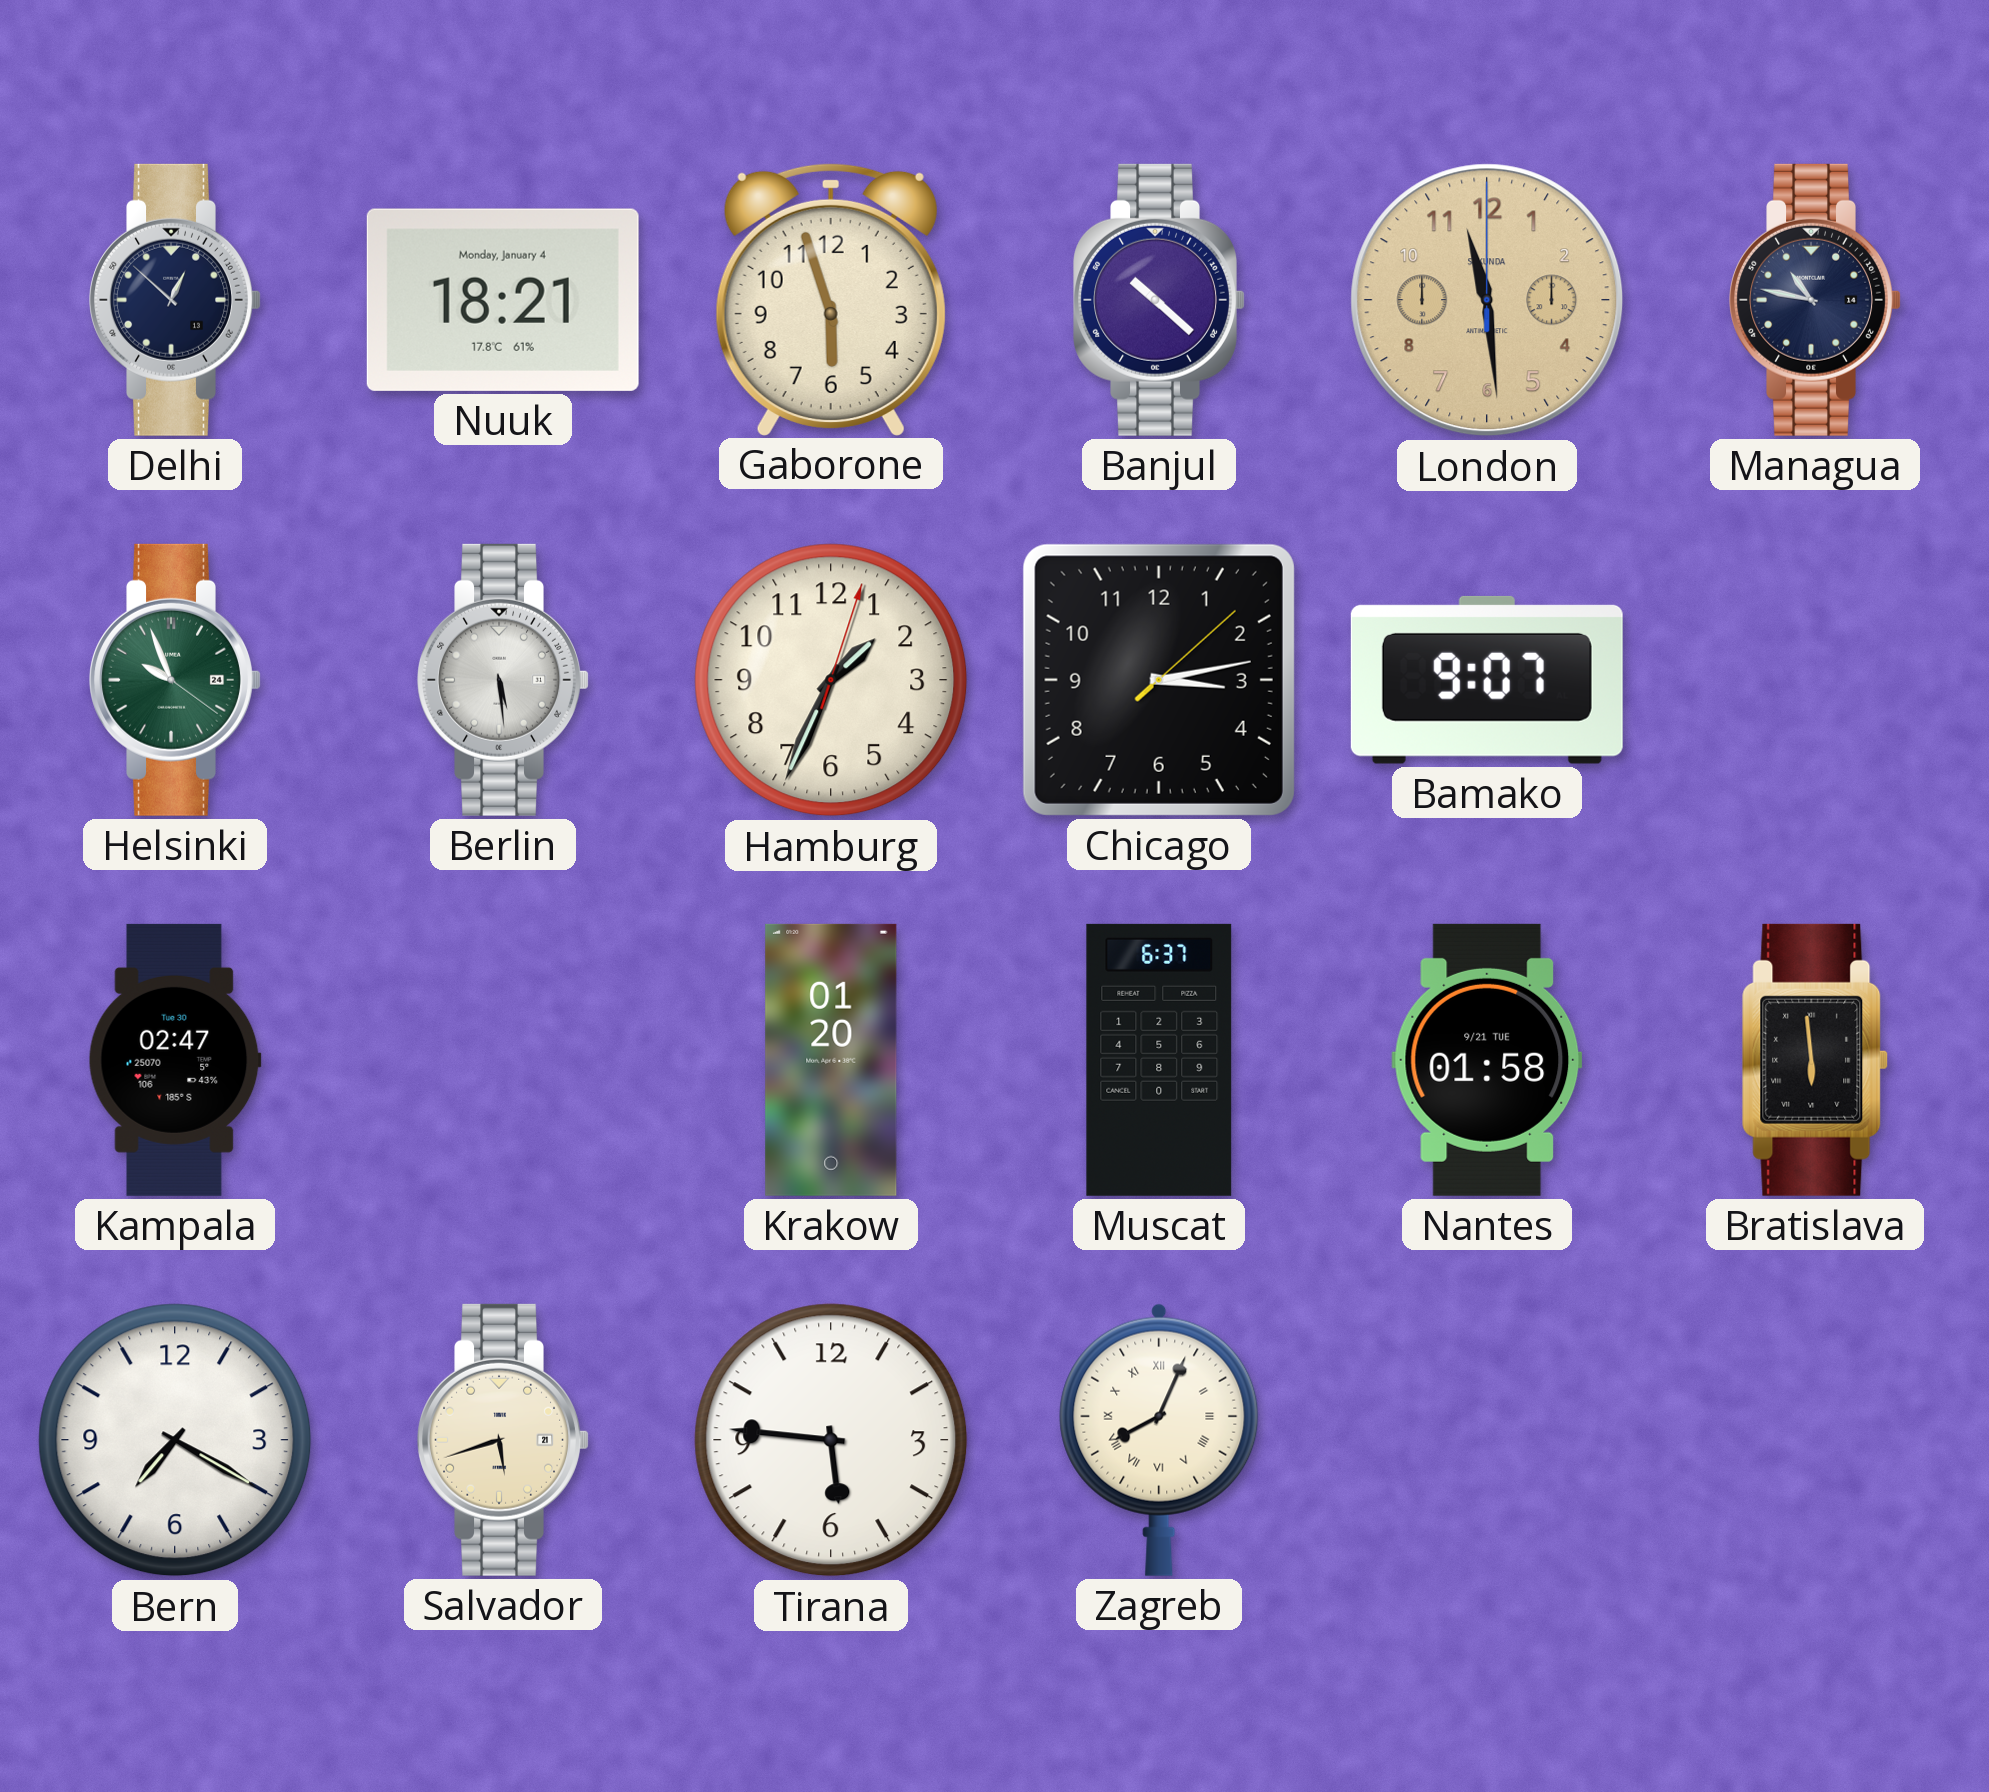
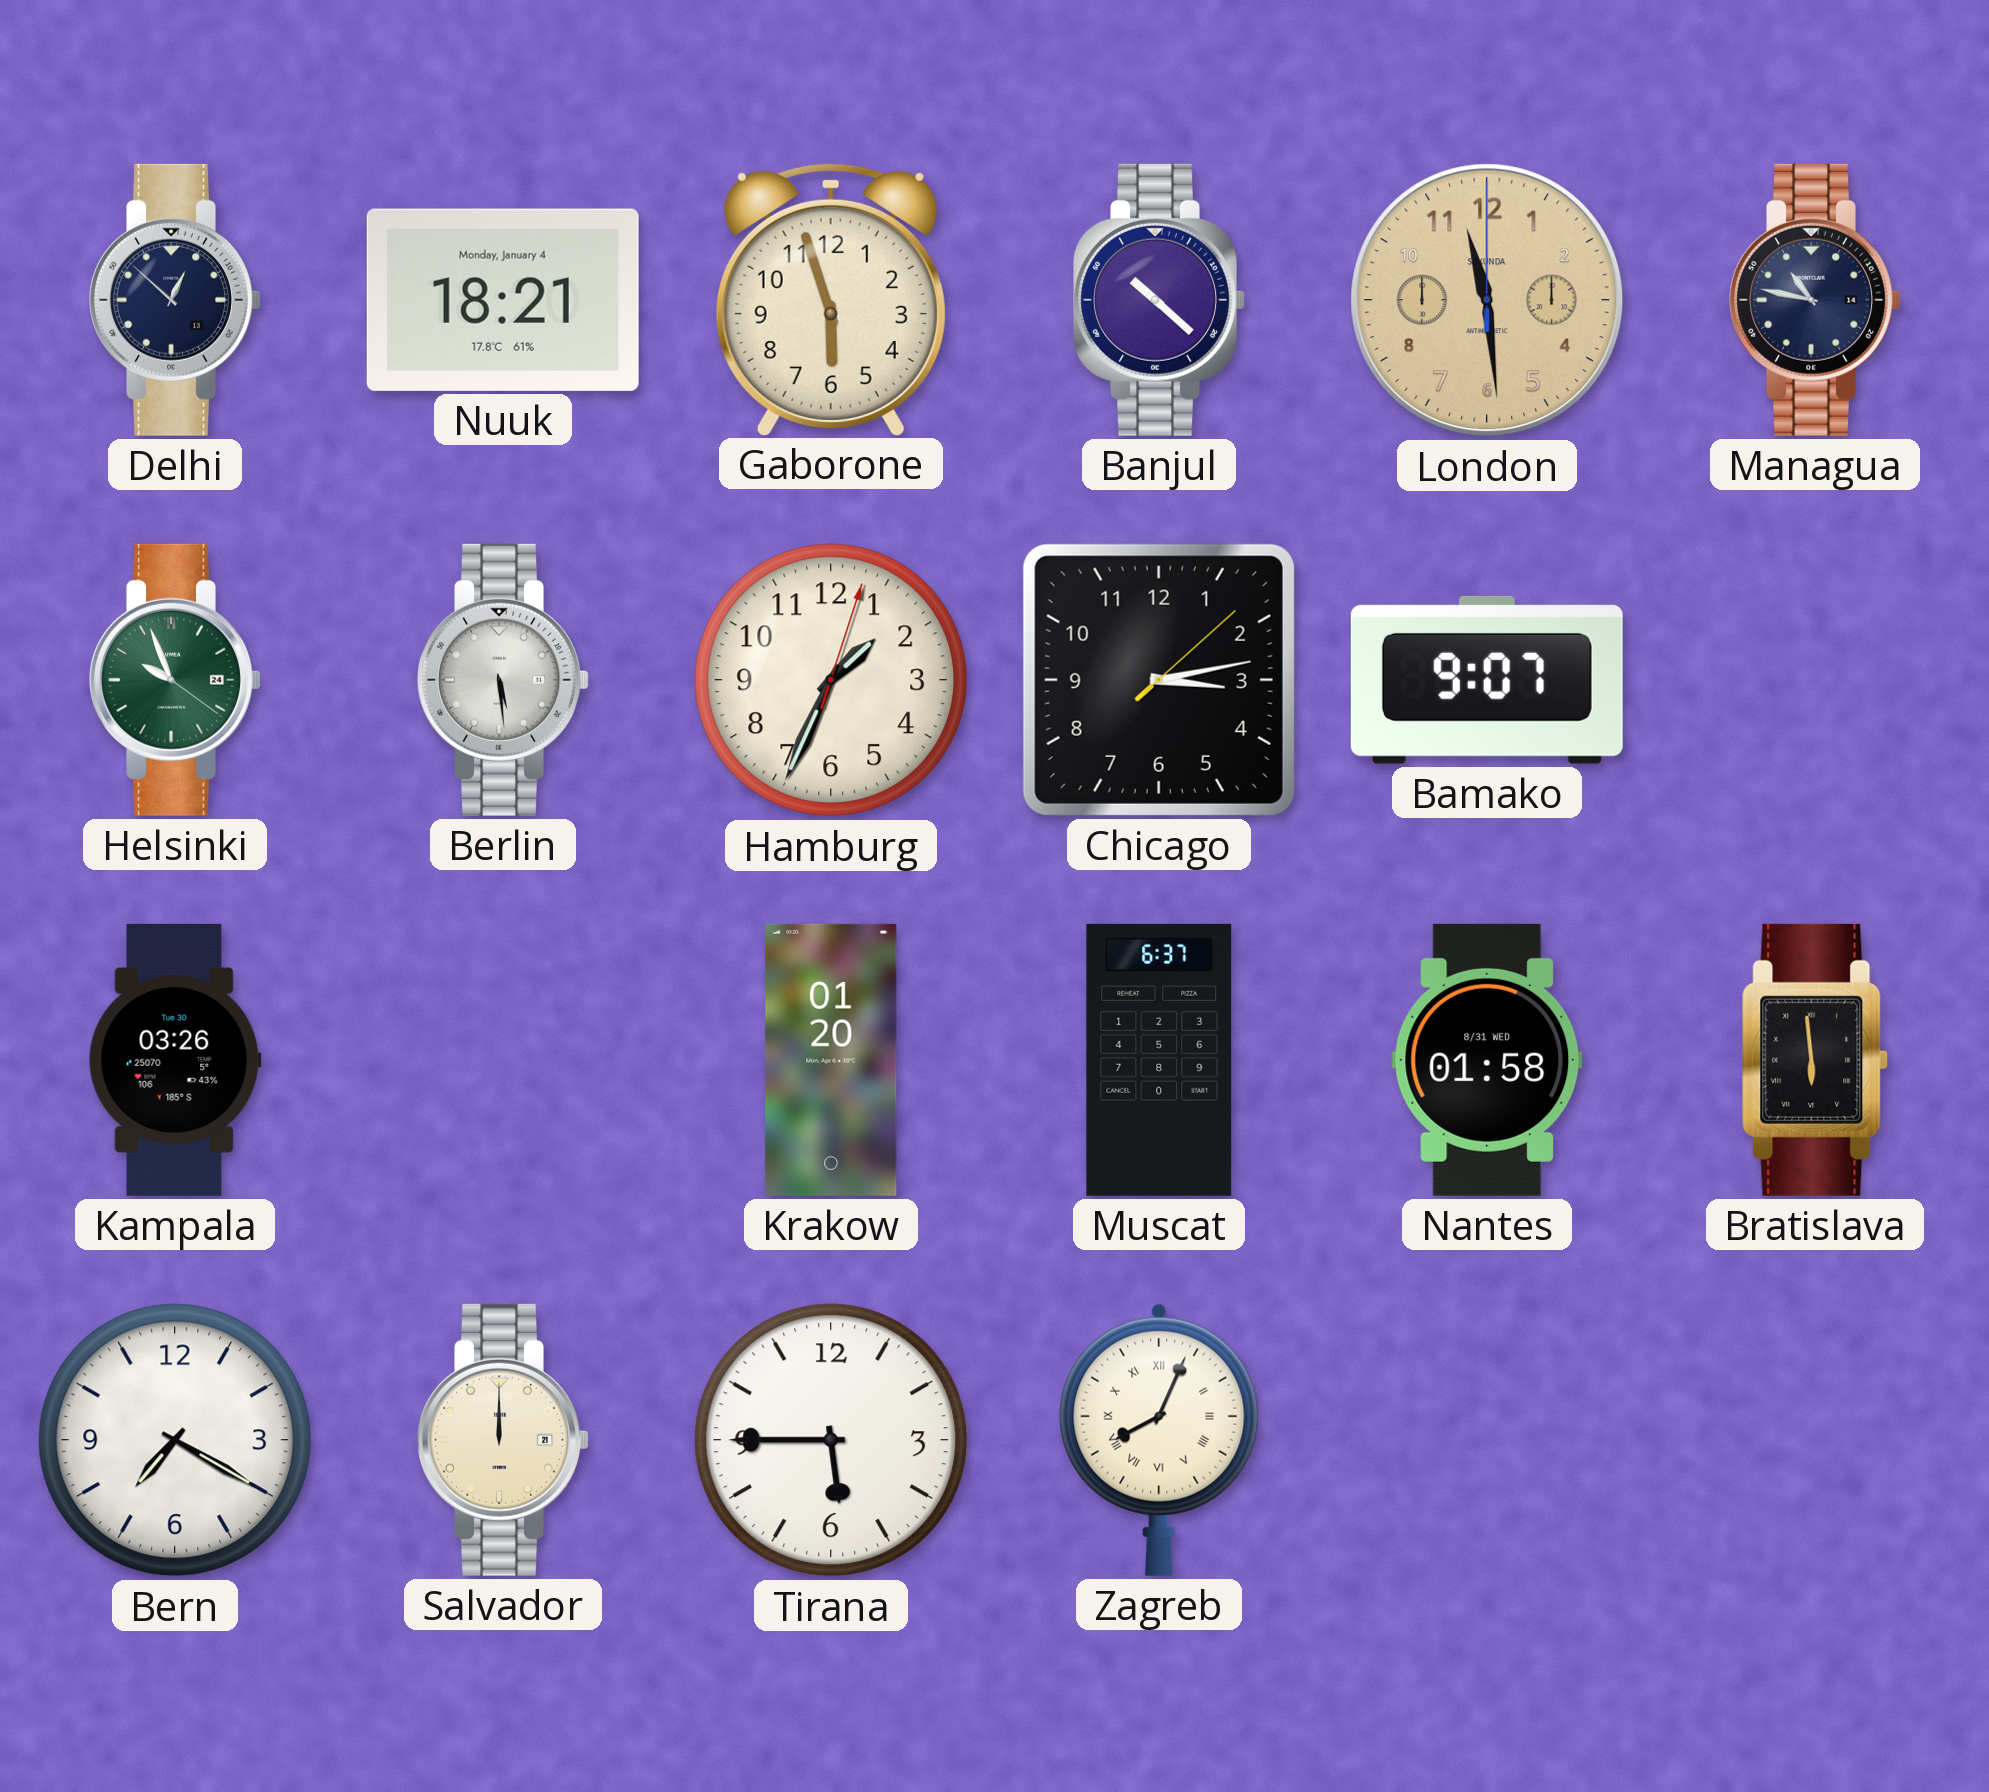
Kampala: 02:47 -> 03:26
Nantes date: 9/21 TUE -> 8/31 WED
Salvador: 5:42 -> 12:00
Tirana: 5:46 -> 5:45
